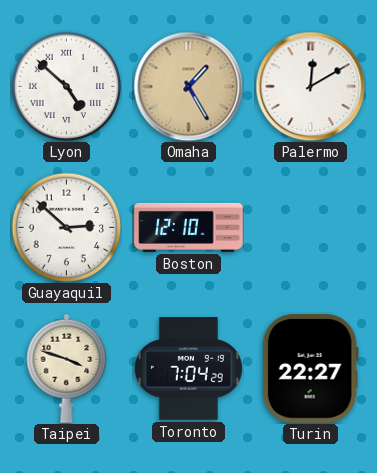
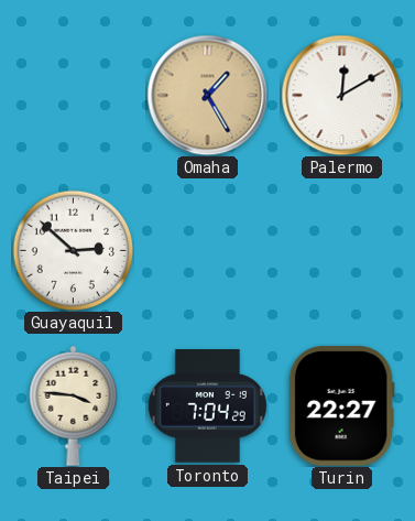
Lyon: 4:52 -> none
Boston: 12:10 -> none
Taipei: 3:48 -> 3:46
